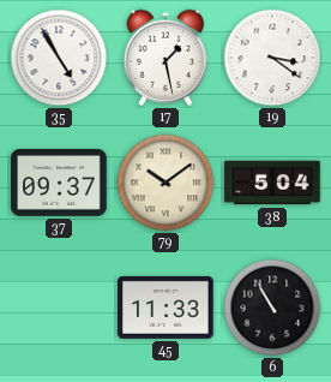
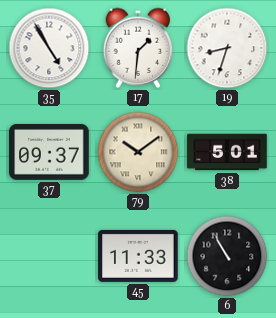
17: 1:28 -> 1:31
19: 3:21 -> 8:33
38: 5:04 -> 5:01
